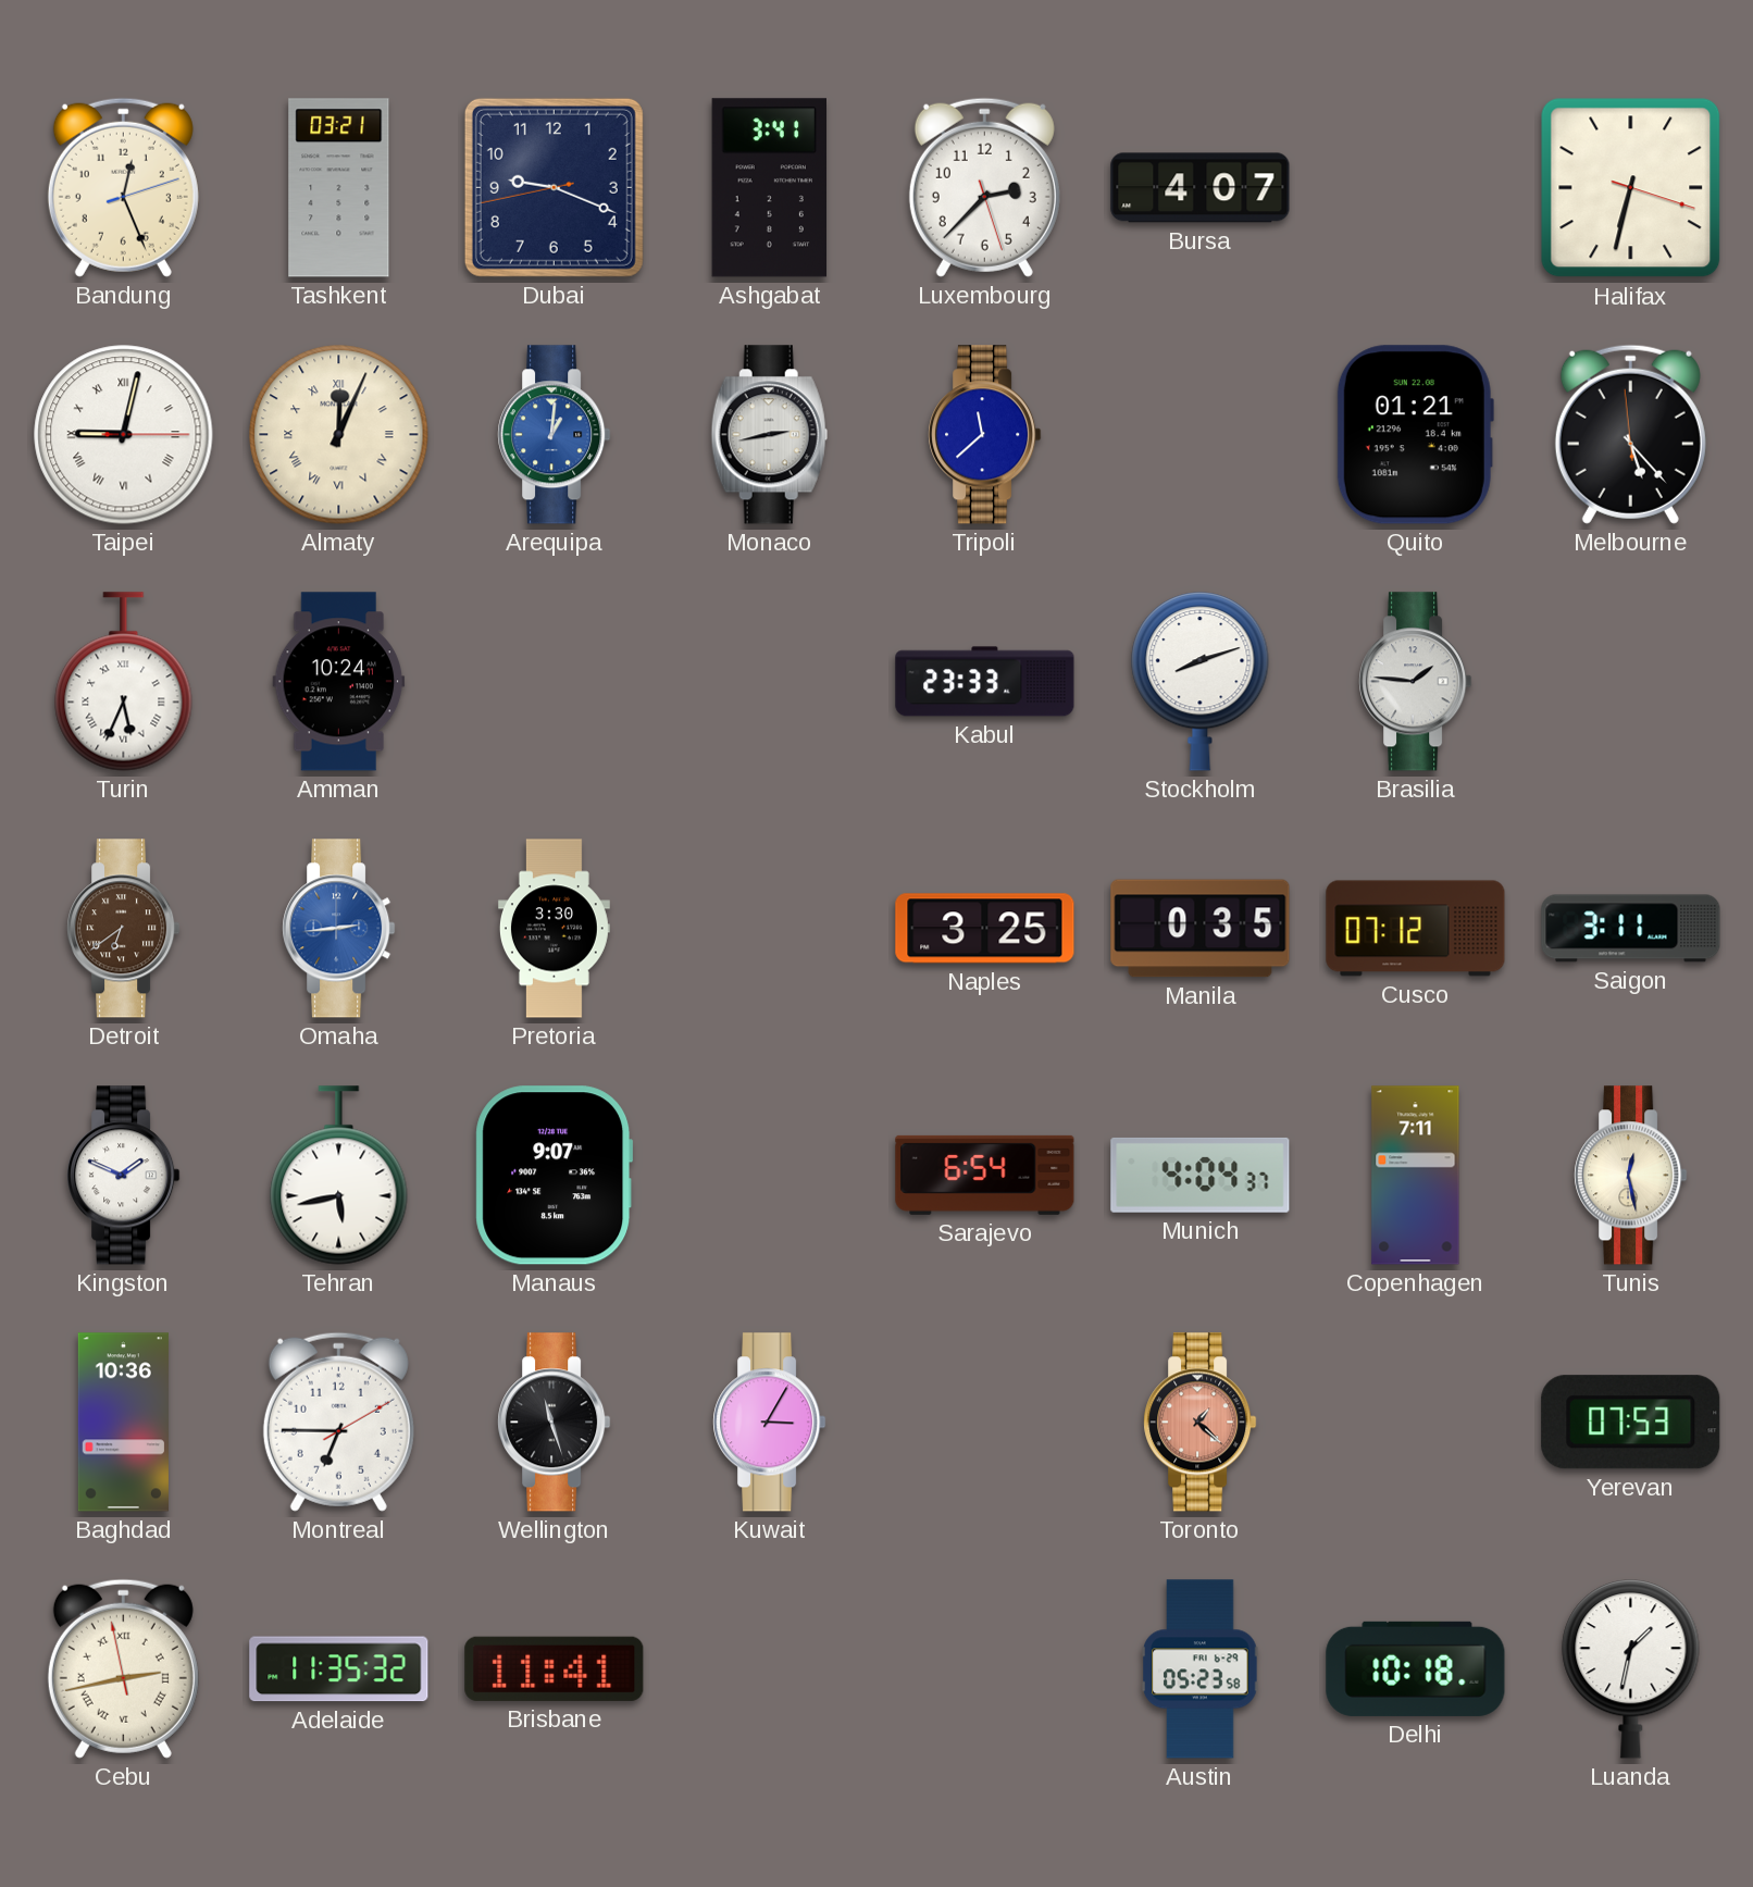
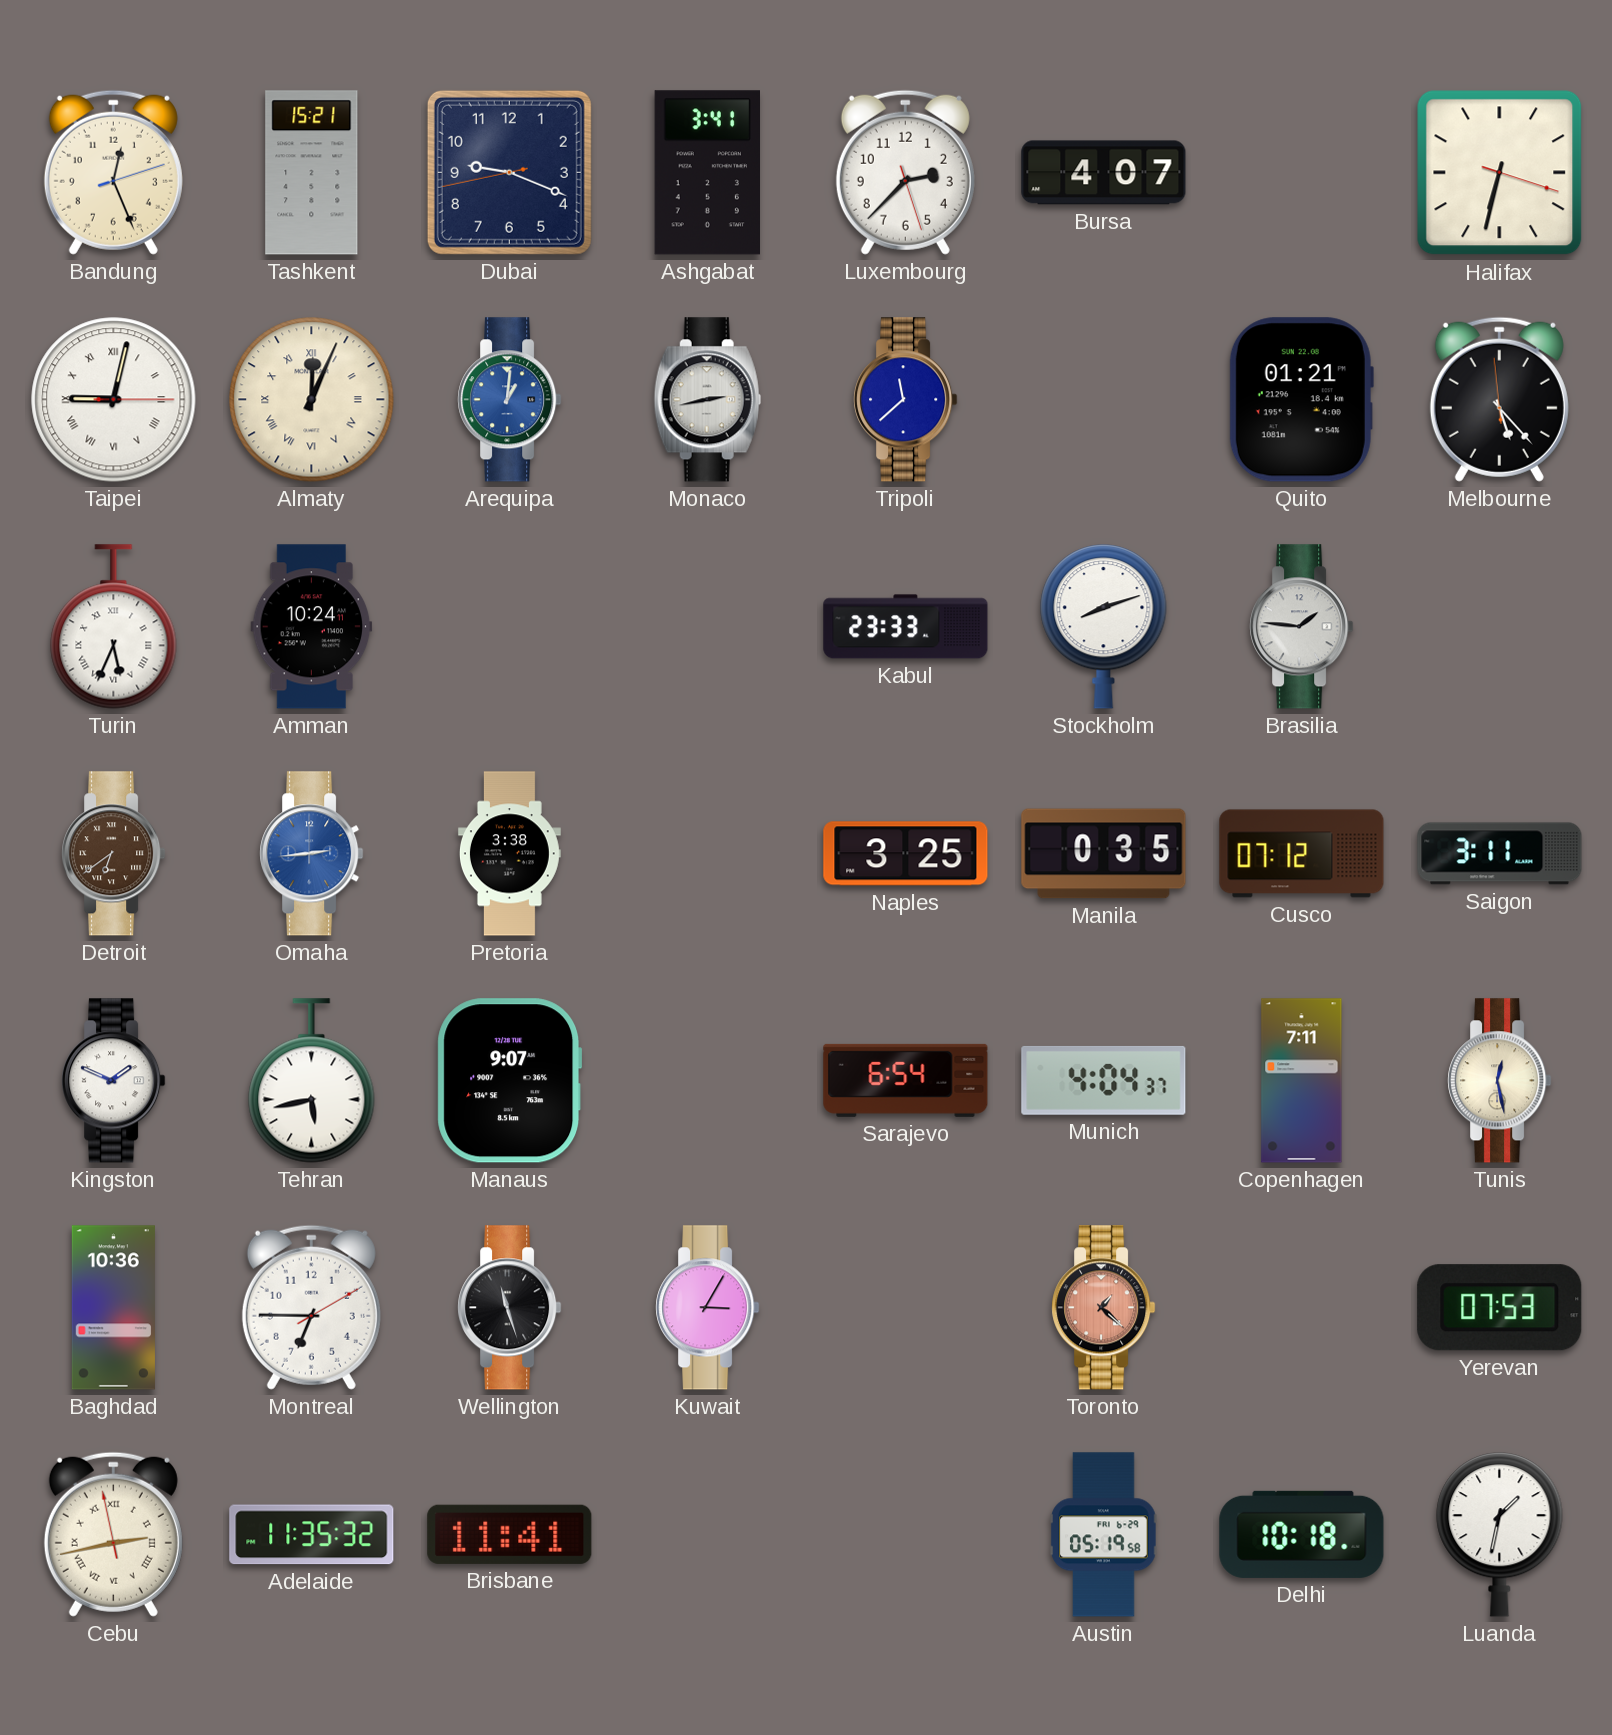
Tashkent: 03:21 -> 15:21
Pretoria: 3:30 -> 3:38
Austin: 05:23 -> 05:19
